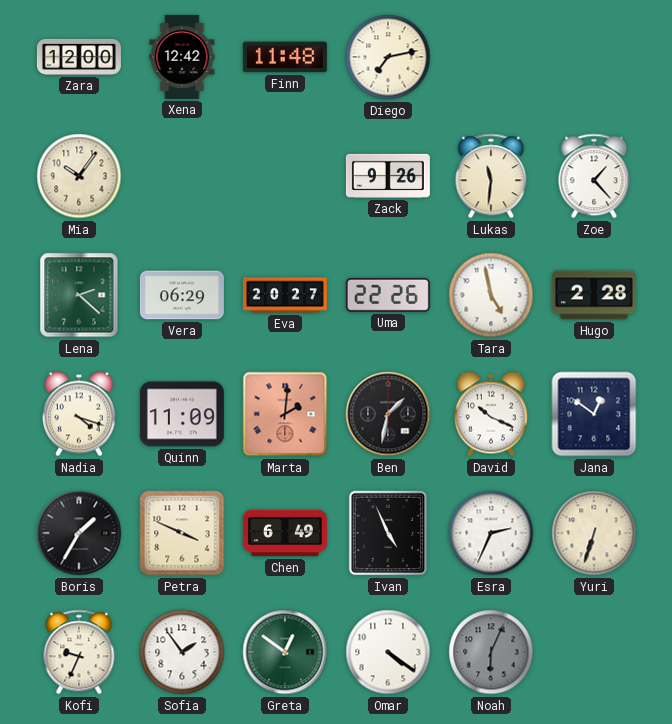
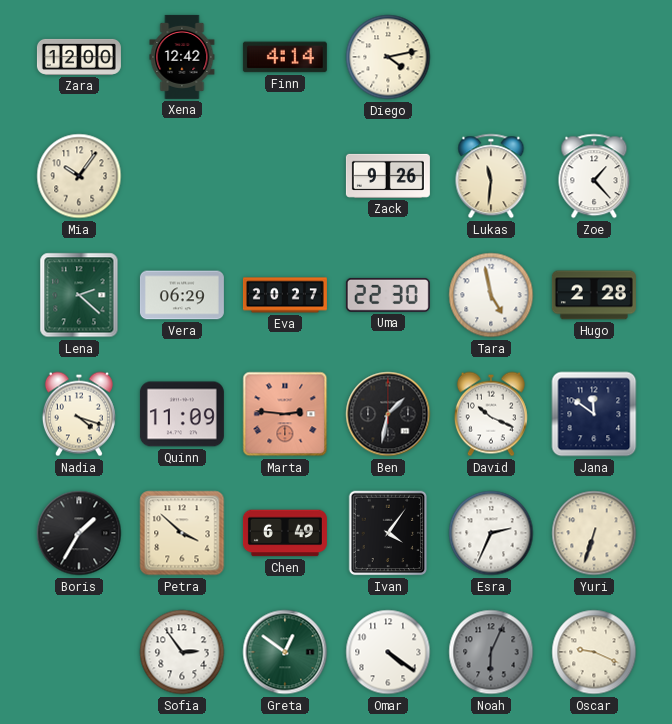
Finn: 11:48 -> 4:14
Diego: 7:13 -> 4:13
Uma: 22:26 -> 22:30
Marta: 2:01 -> 2:46
Jana: 12:51 -> 11:51
Petra: 3:49 -> 3:52
Ivan: 4:56 -> 4:06
Kofi: 9:34 -> none
Sofia: 1:54 -> 2:54
Oscar: none -> 9:19
